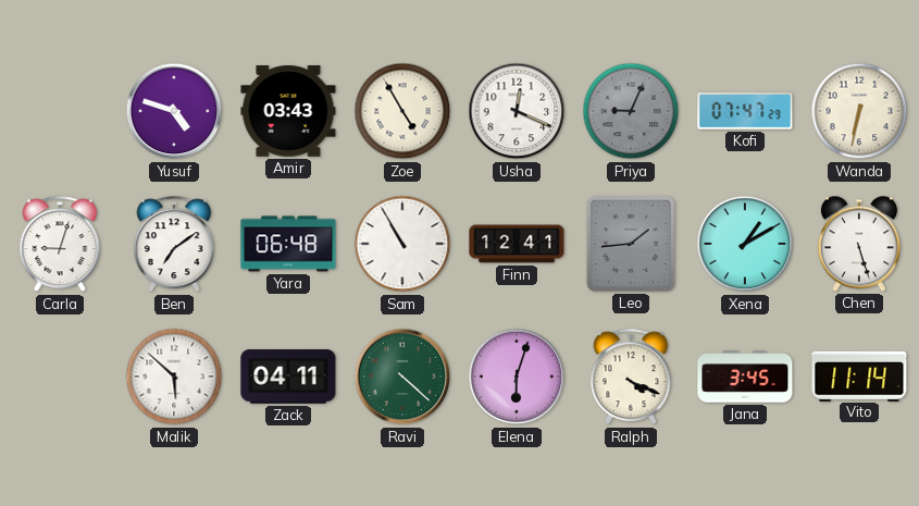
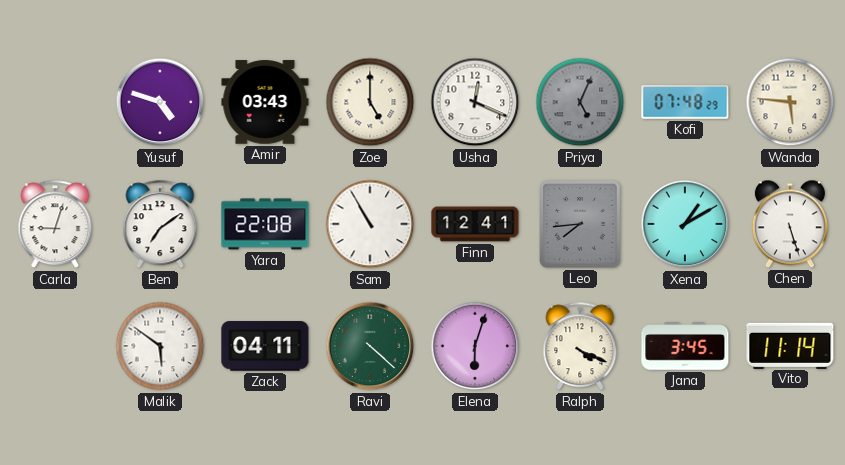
Zoe: 4:55 -> 5:00
Priya: 9:04 -> 5:04
Kofi: 07:47 -> 07:48
Wanda: 6:32 -> 5:46
Yara: 06:48 -> 22:08
Leo: 1:44 -> 7:44
Malik: 5:52 -> 5:51
